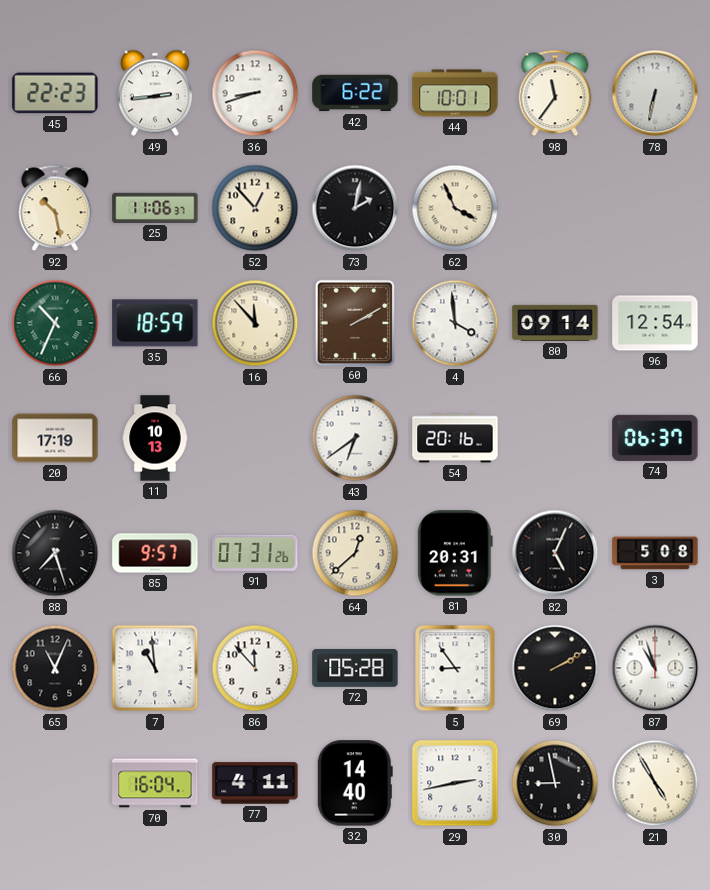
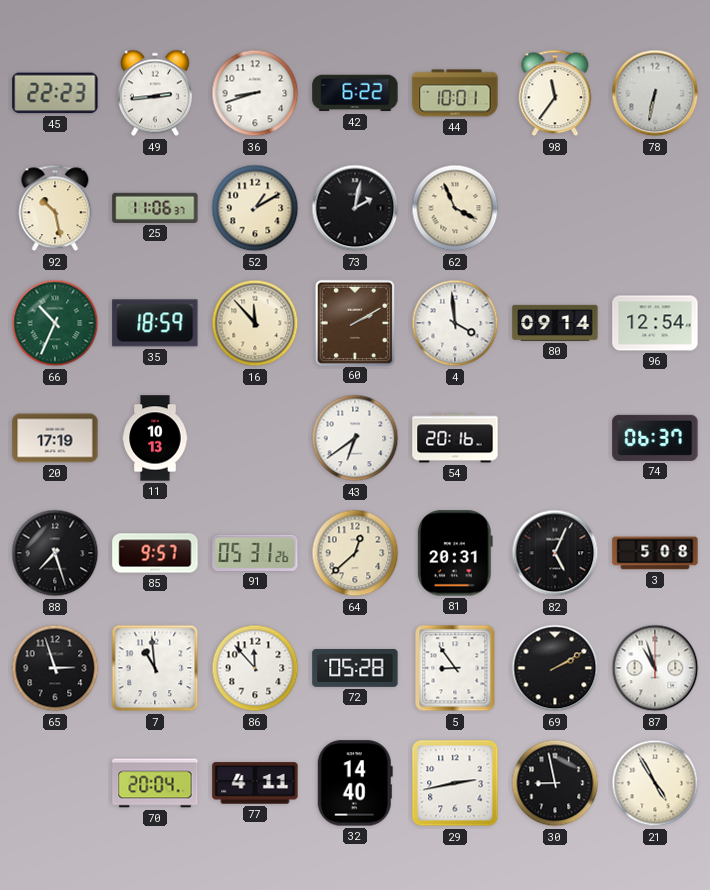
52: 12:53 -> 1:10
91: 07:31 -> 05:31
65: 11:04 -> 2:57
70: 16:04 -> 20:04
